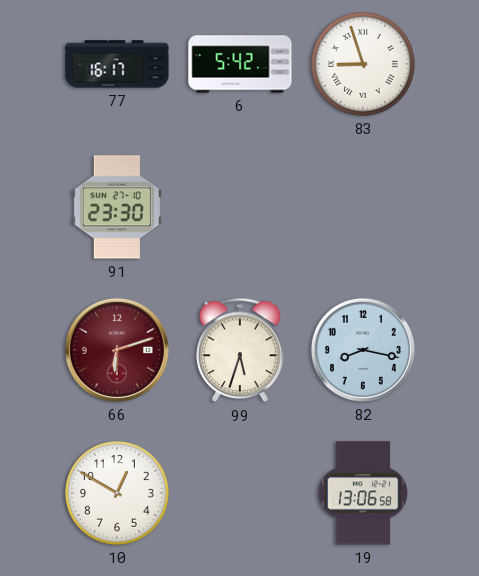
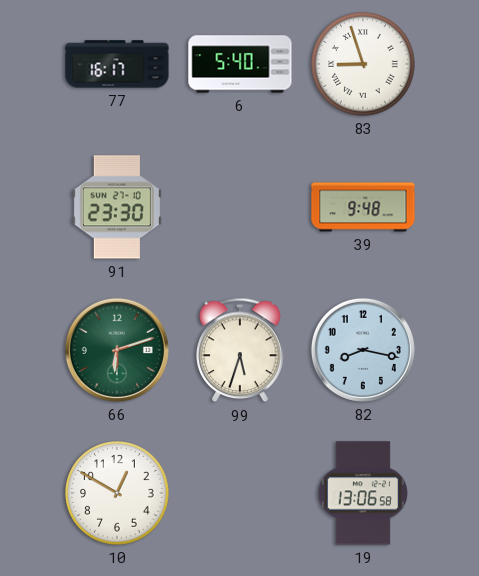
6: 5:42 -> 5:40
39: none -> 9:48
66 dial: burgundy -> green
